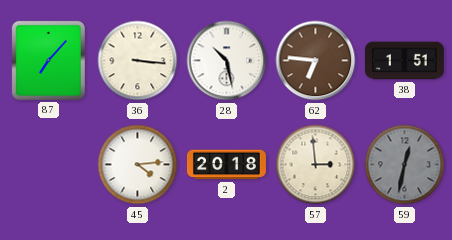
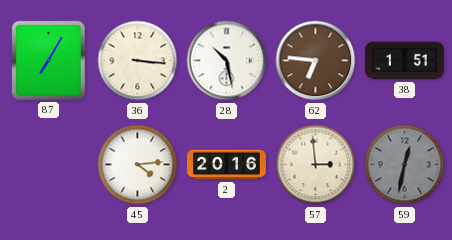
87: 7:07 -> 7:05
2: 20:18 -> 20:16
